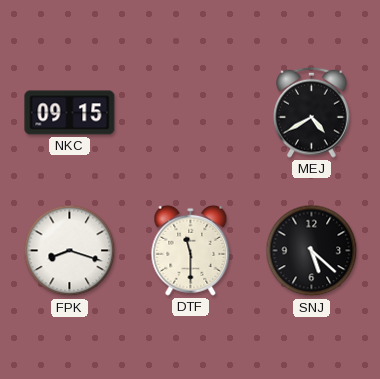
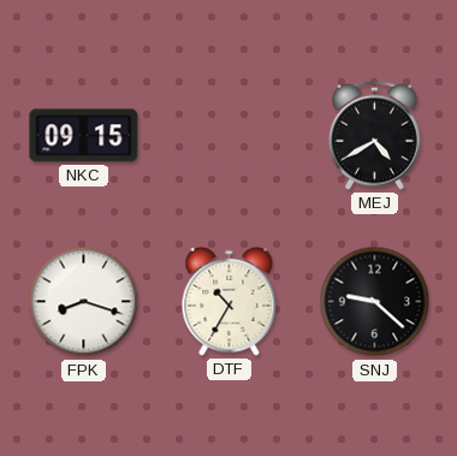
DTF: 11:30 -> 10:35
SNJ: 5:22 -> 9:22
